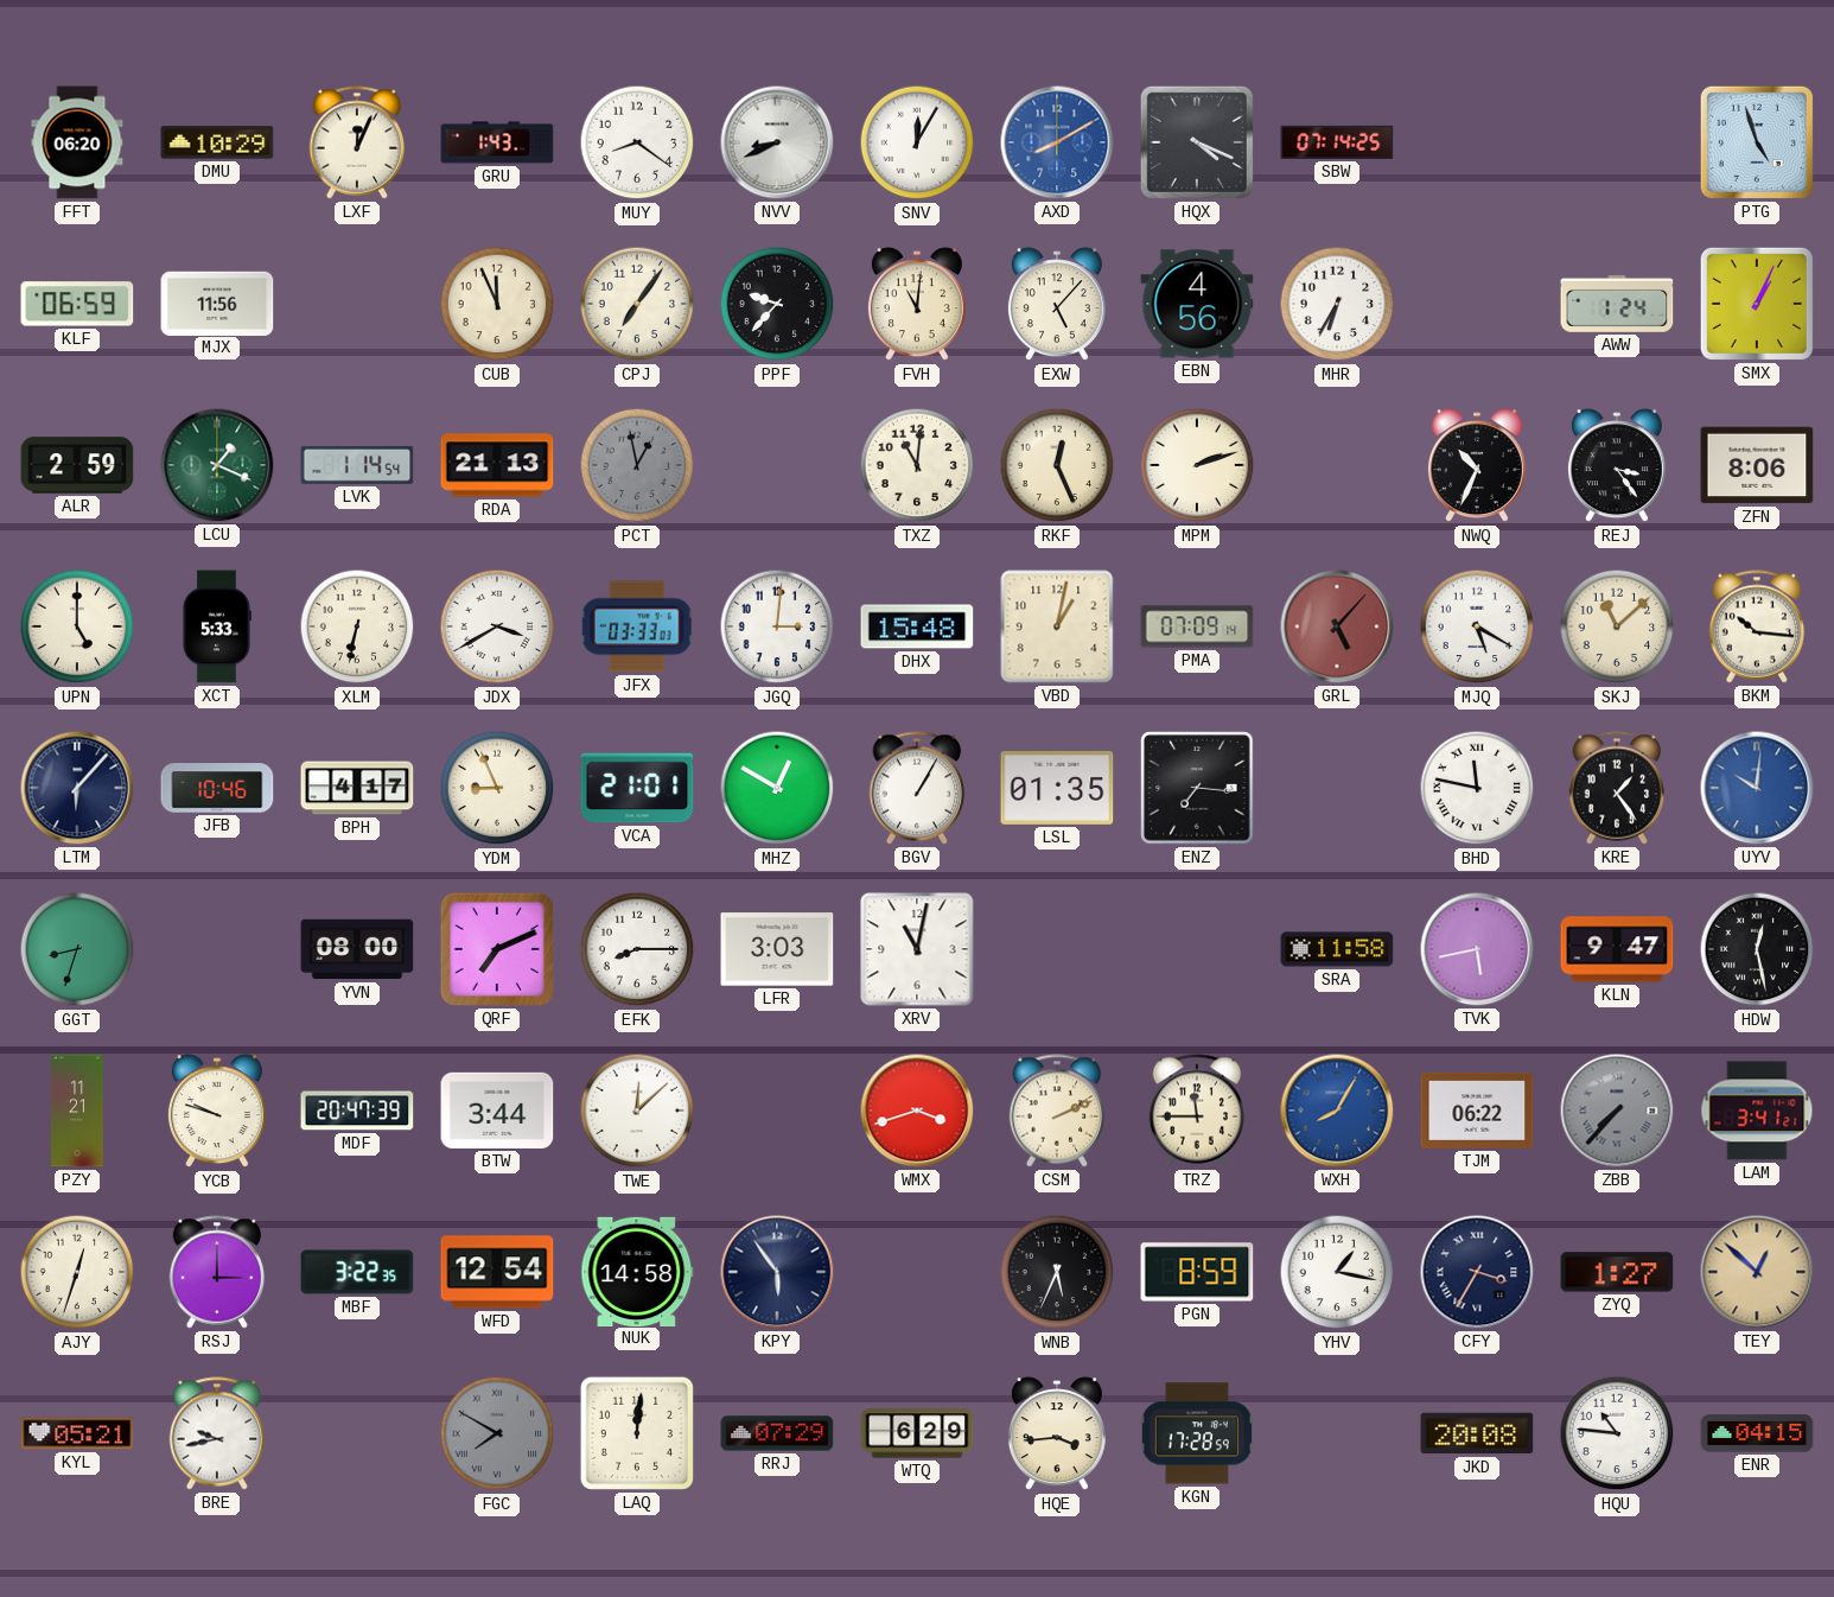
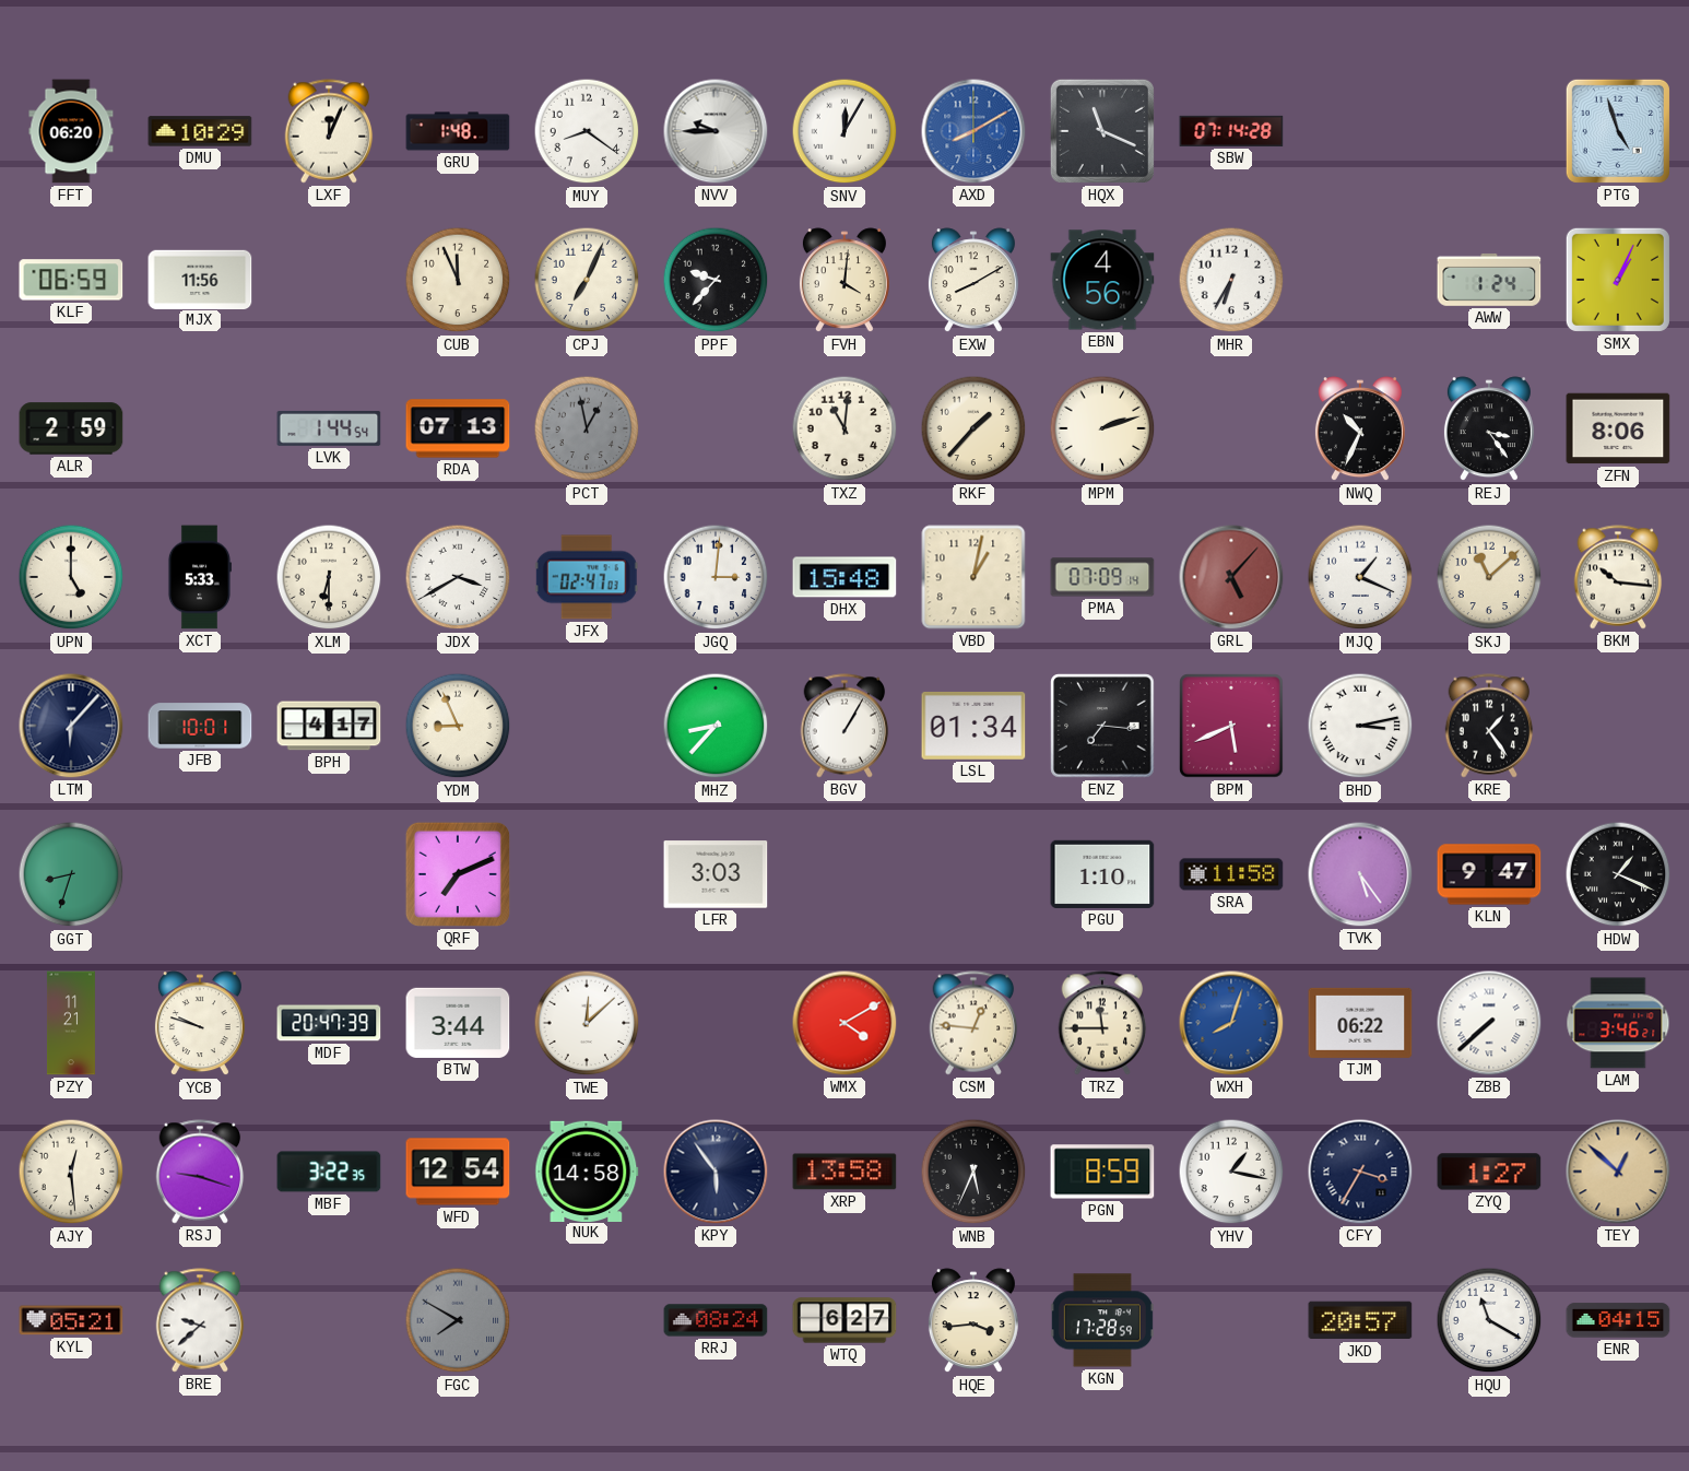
GRU: 1:43 -> 1:48
NVV: 8:41 -> 9:45
HQX: 4:19 -> 11:19
SBW: 07:14:25 -> 07:14:28
CPJ: 7:06 -> 7:04
FVH: 11:01 -> 4:01
EXW: 5:07 -> 8:10
LCU: 1:19 -> none
LVK: 1:14 -> 1:44
RDA: 21:13 -> 07:13
RKF: 12:26 -> 1:37
XLM: 6:32 -> 6:30
JFX: 03:33 -> 02:47
MJQ: 5:20 -> 1:19
JFB: 10:46 -> 10:01
VCA: 21:01 -> none
MHZ: 12:50 -> 8:37
LSL: 01:35 -> 01:34
BPM: none -> 5:41
BHD: 11:47 -> 3:13
UYV: 10:01 -> none
YVN: 08:00 -> none
EFK: 8:15 -> none
XRV: 11:02 -> none
PGU: none -> 1:10
TVK: 5:43 -> 5:24
HDW: 12:28 -> 1:19
WMX: 3:42 -> 4:10
CSM: 2:11 -> 12:46
WXH: 8:05 -> 8:03
ZBB: 7:37 -> 7:38
ZBB dial: grey -> white
LAM: 3:41 -> 3:46
AJY: 12:33 -> 12:29
RSJ: 3:00 -> 9:18
XRP: none -> 13:58
BRE: 9:43 -> 9:38
LAQ: 12:01 -> none
RRJ: 07:29 -> 08:24
WTQ: 6:29 -> 6:27
JKD: 20:08 -> 20:57
HQU: 10:46 -> 11:20
